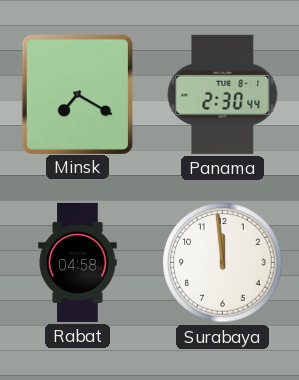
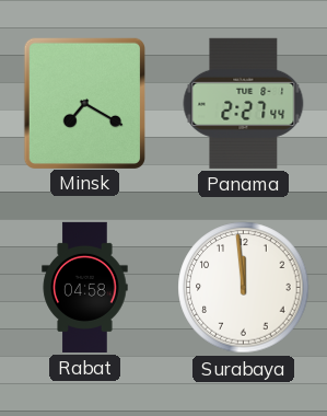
Panama: 2:30 -> 2:27
